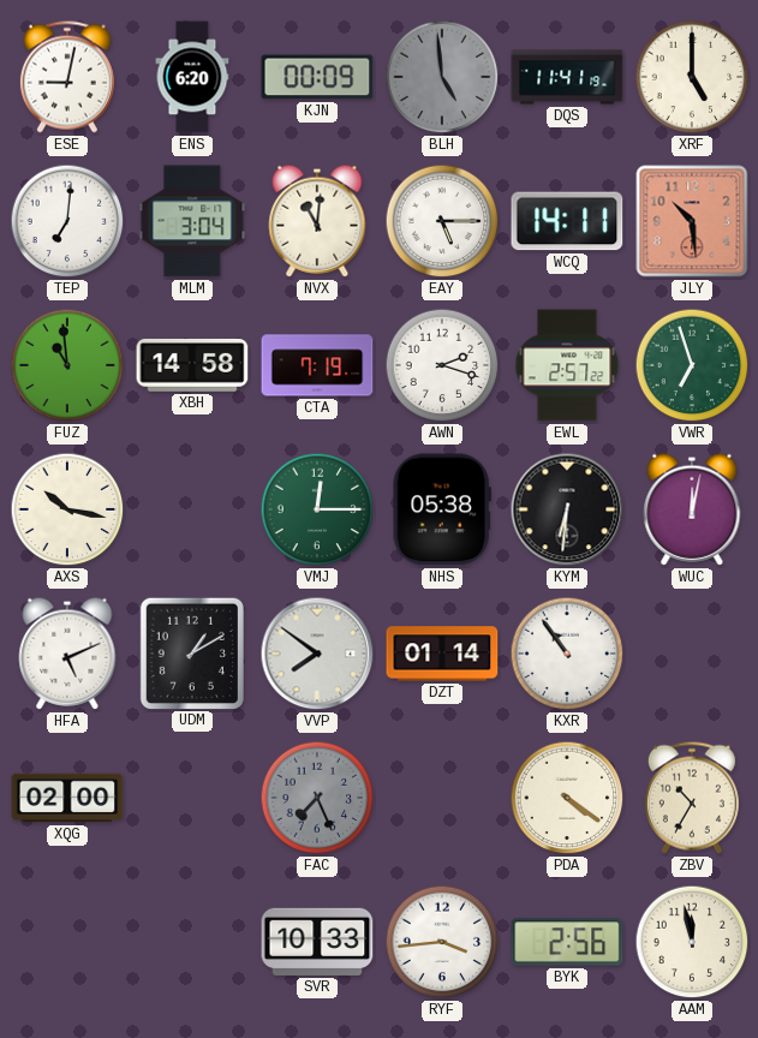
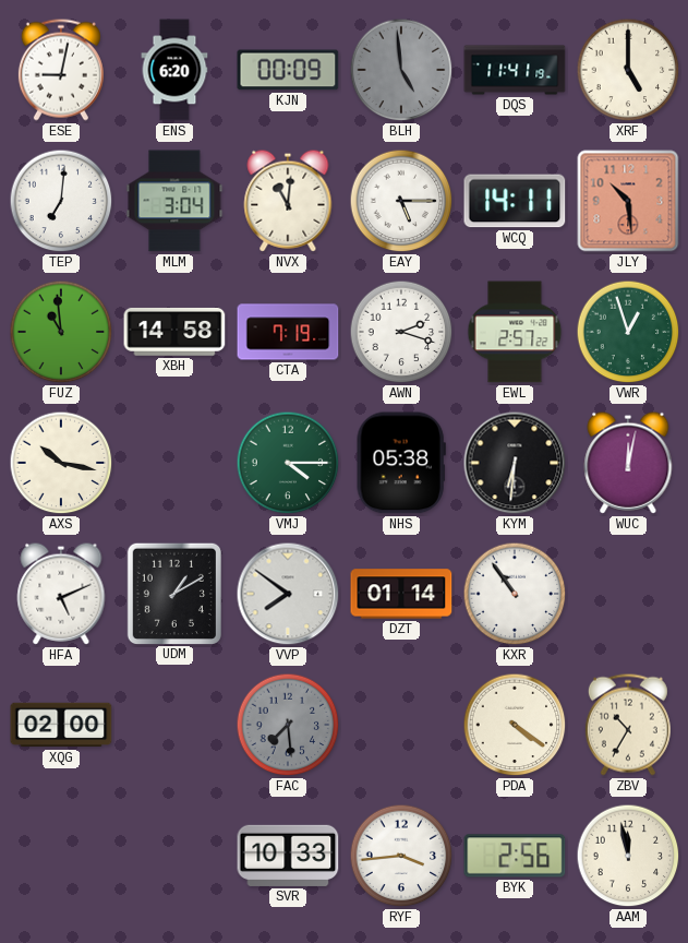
VWR: 6:57 -> 12:57
VMJ: 12:15 -> 4:15
FAC: 7:26 -> 7:29
